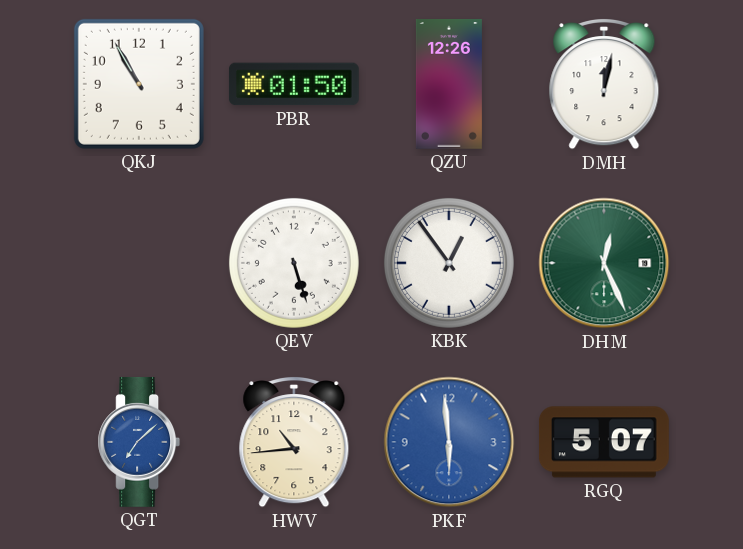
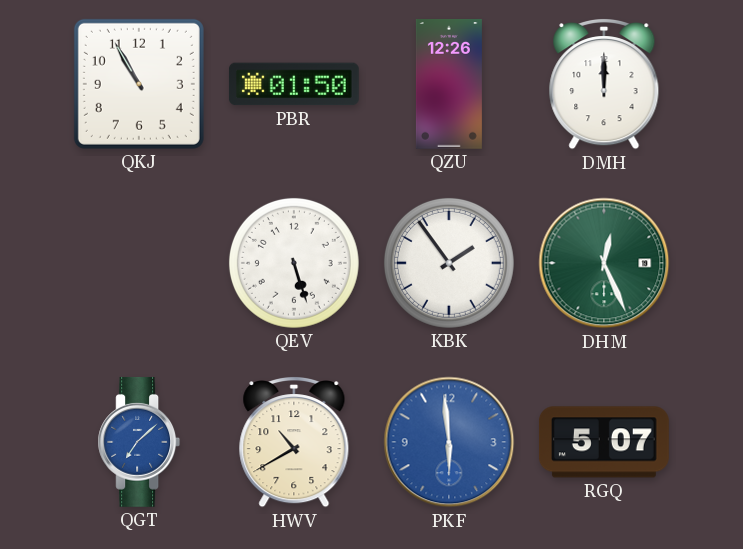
DMH: 12:02 -> 12:00
KBK: 12:54 -> 1:54
HWV: 10:44 -> 10:40
